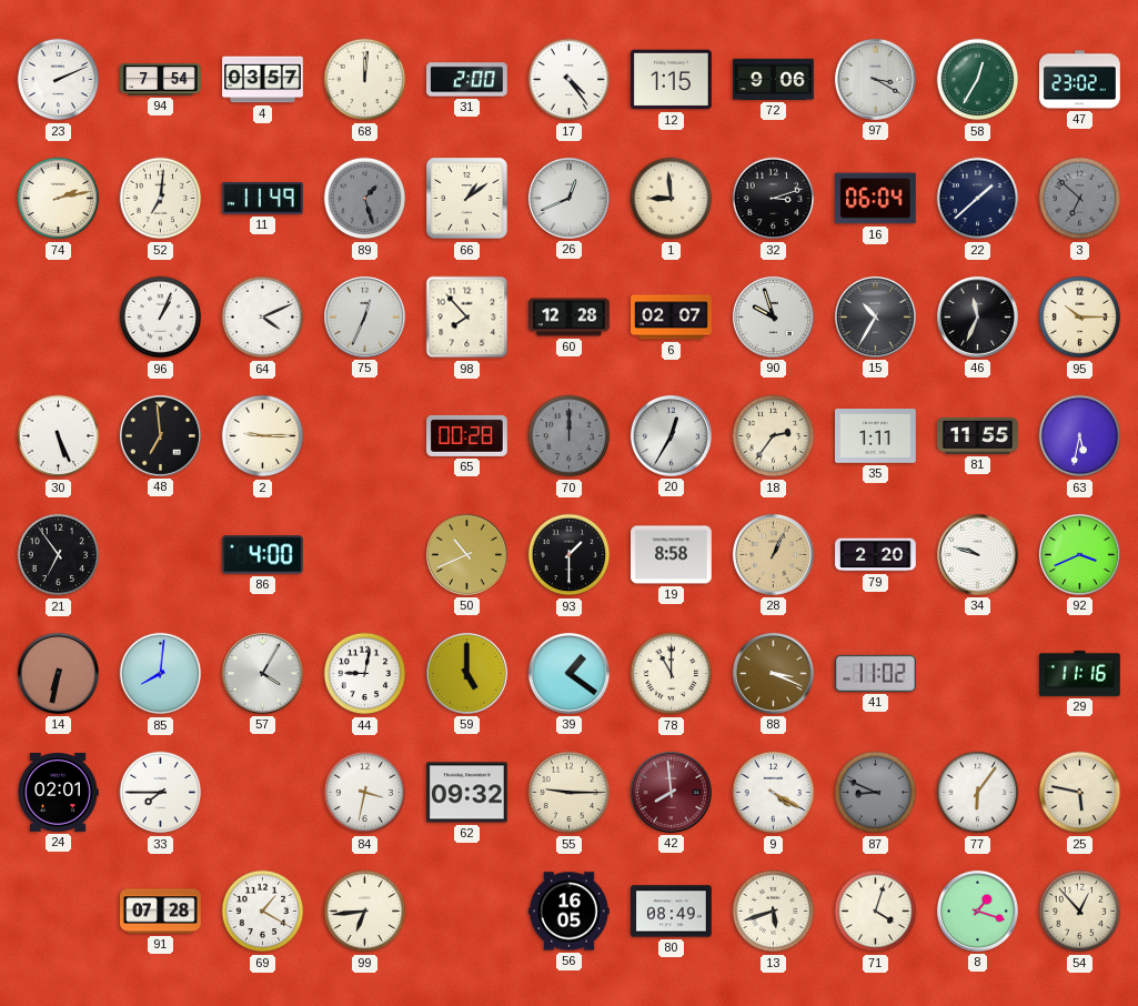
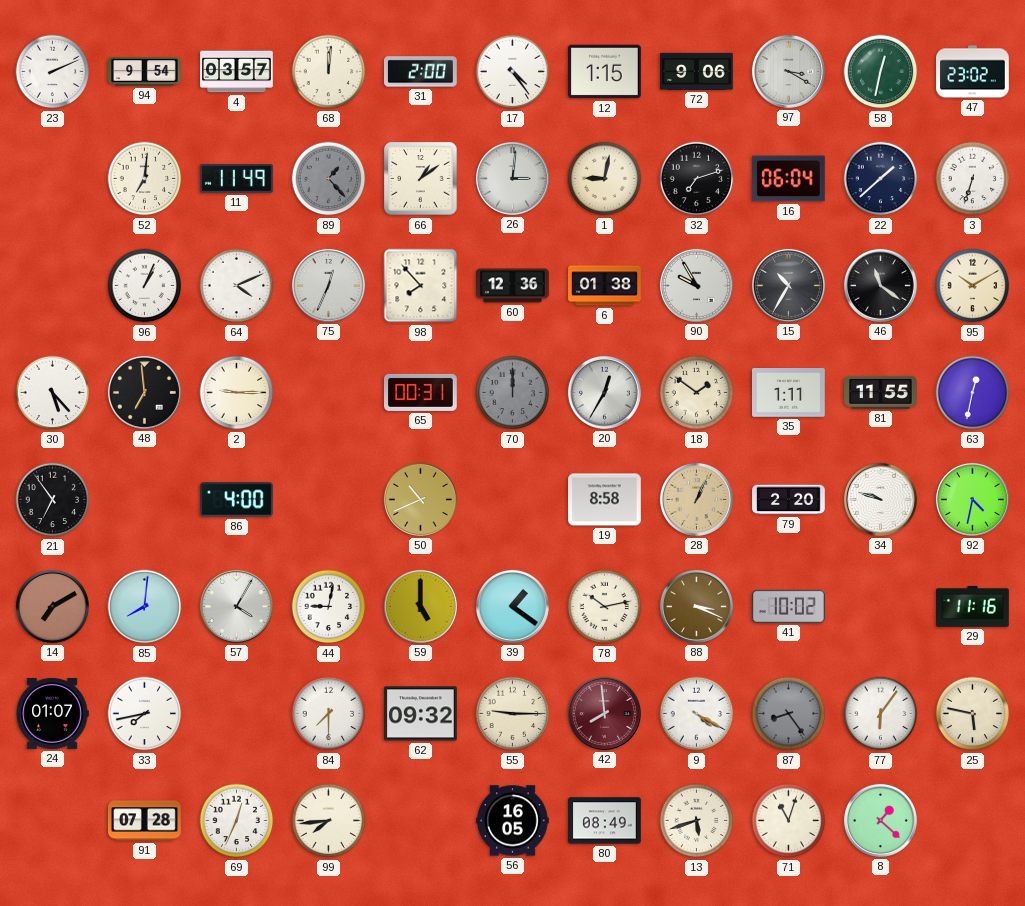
94: 7:54 -> 9:54
58: 12:35 -> 12:32
74: 2:13 -> none
89: 1:27 -> 1:23
26: 12:41 -> 3:01
1: 8:59 -> 9:02
32: 3:12 -> 7:12
3: 6:52 -> 6:33
3 dial: grey -> white
60: 12:28 -> 12:36
6: 02:07 -> 01:38
90: 9:57 -> 9:55
46: 11:34 -> 11:21
95: 10:15 -> 10:10
30: 5:26 -> 5:23
65: 00:28 -> 00:31
18: 2:36 -> 1:51
63: 5:32 -> 12:32
93: 1:30 -> none
92: 3:41 -> 4:32
14: 6:32 -> 7:10
78: 11:00 -> 10:13
41: 11:02 -> 10:02
24: 02:01 -> 01:07
33: 7:45 -> 7:43
84: 3:32 -> 7:30
87: 8:49 -> 8:24
69: 1:20 -> 12:34
99: 6:44 -> 7:44
71: 4:03 -> 11:03
8: 1:18 -> 1:22
54: 12:53 -> none
